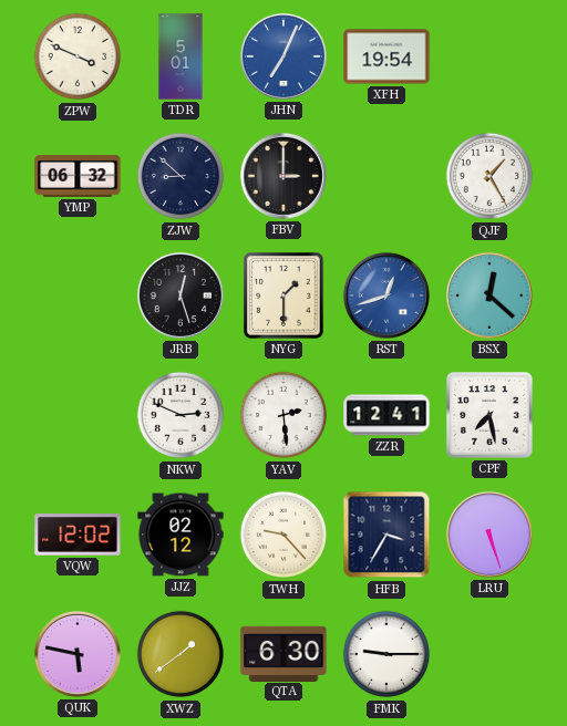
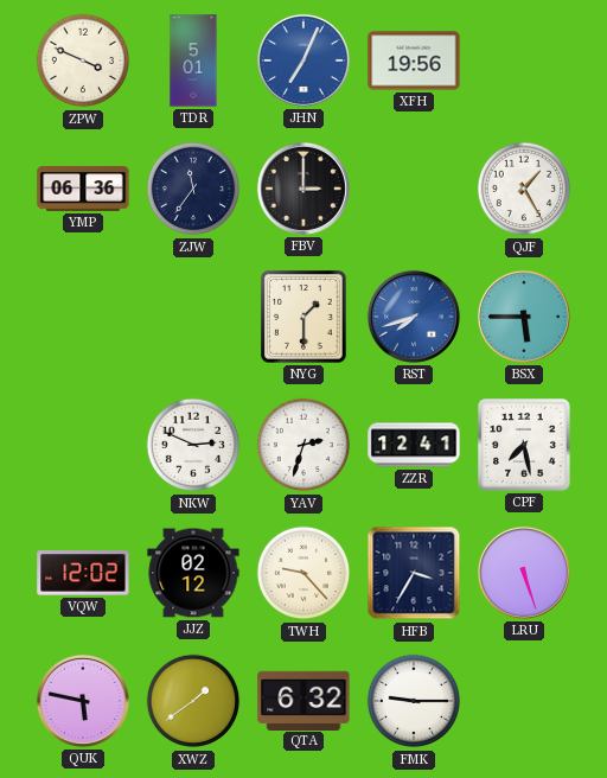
XFH: 19:54 -> 19:56
YMP: 06:32 -> 06:36
ZJW: 8:52 -> 11:36
JRB: 12:27 -> none
RST: 12:42 -> 7:42
BSX: 12:22 -> 5:45
YAV: 2:29 -> 2:33
QTA: 6:30 -> 6:32
